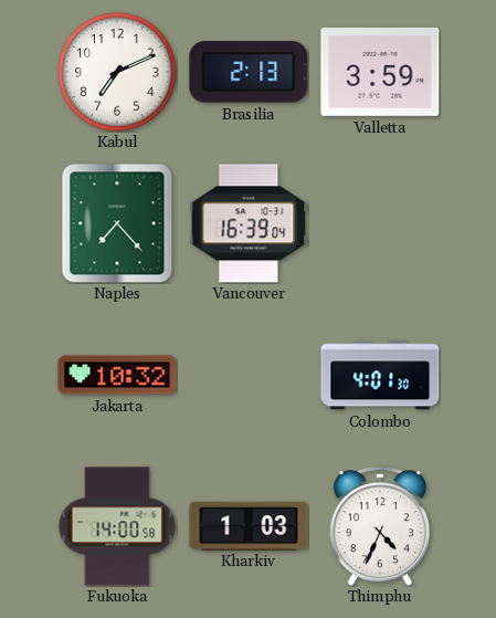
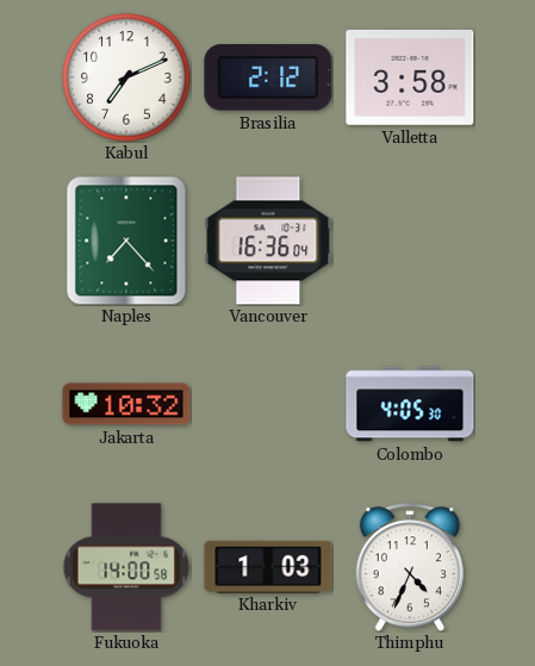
Brasilia: 2:13 -> 2:12
Valletta: 3:59 -> 3:58
Vancouver: 16:39 -> 16:36
Colombo: 4:01 -> 4:05
